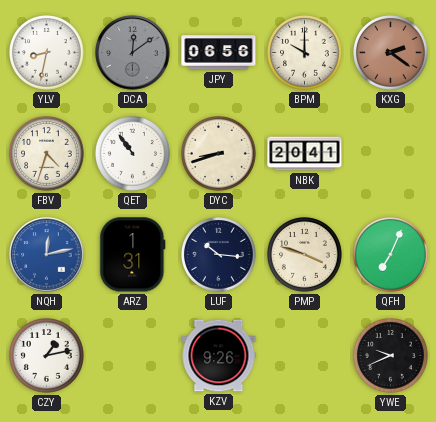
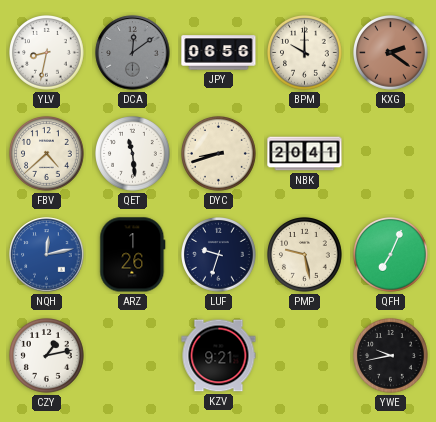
FBV: 4:33 -> 4:38
QET: 10:54 -> 11:29
ARZ: 1:31 -> 1:26
LUF: 10:16 -> 9:33
PMP: 3:48 -> 9:28
KZV: 9:26 -> 9:21
YWE: 9:41 -> 9:43
